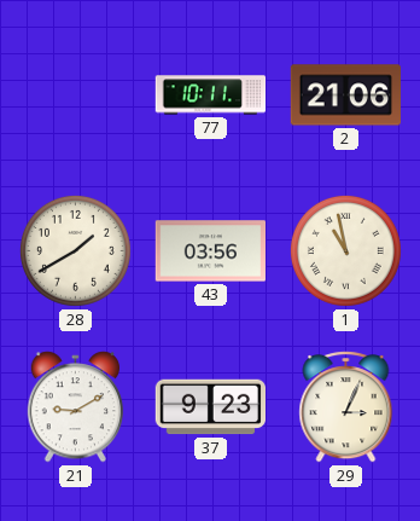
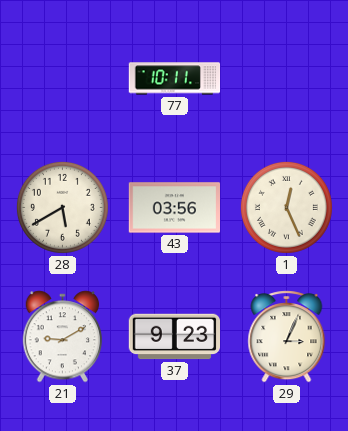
2: 21:06 -> none
28: 1:40 -> 5:40
1: 10:58 -> 12:26
